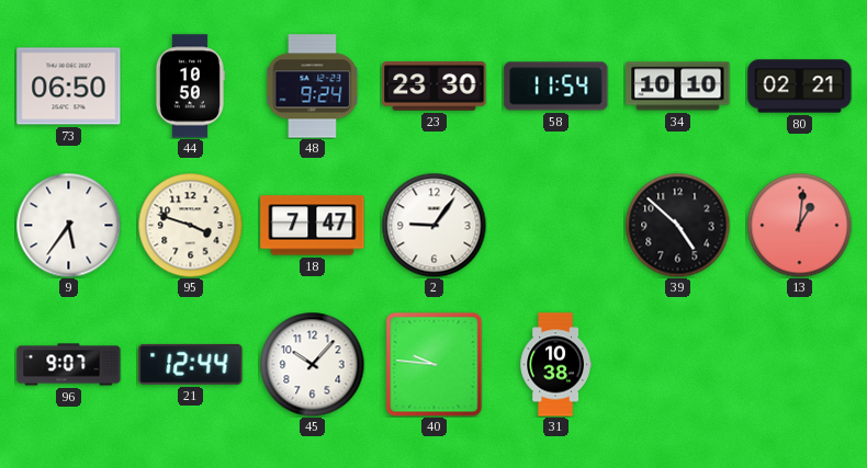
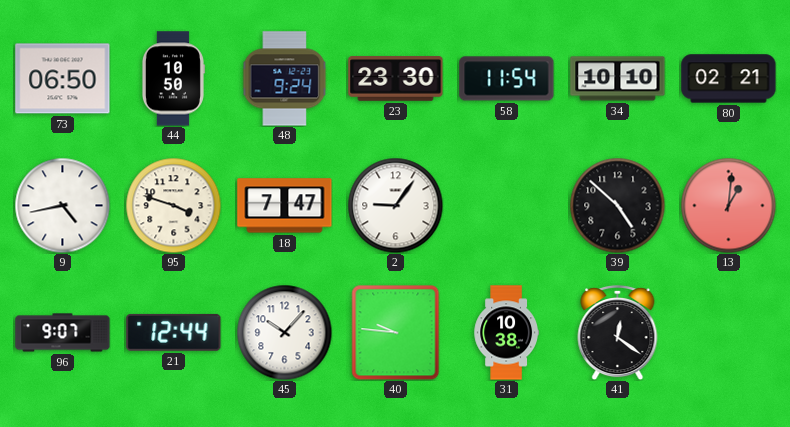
9: 5:36 -> 4:43
41: none -> 12:21
